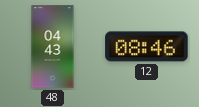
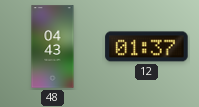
12: 08:46 -> 01:37
